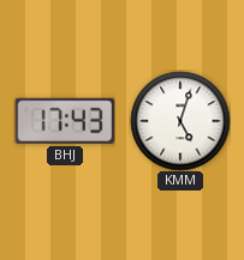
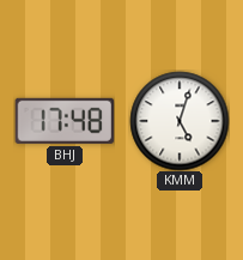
BHJ: 17:43 -> 17:48
